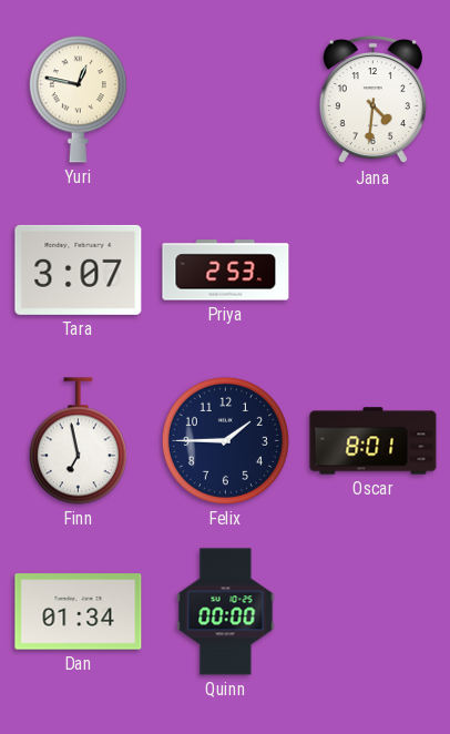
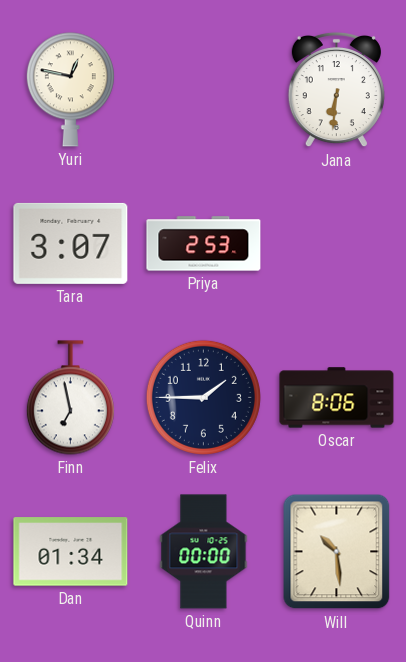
Jana: 4:31 -> 6:31
Oscar: 8:01 -> 8:06
Will: none -> 10:29
